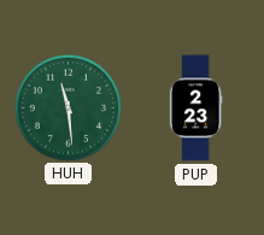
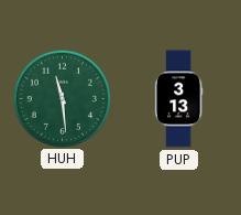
PUP: 2:23 -> 3:13
